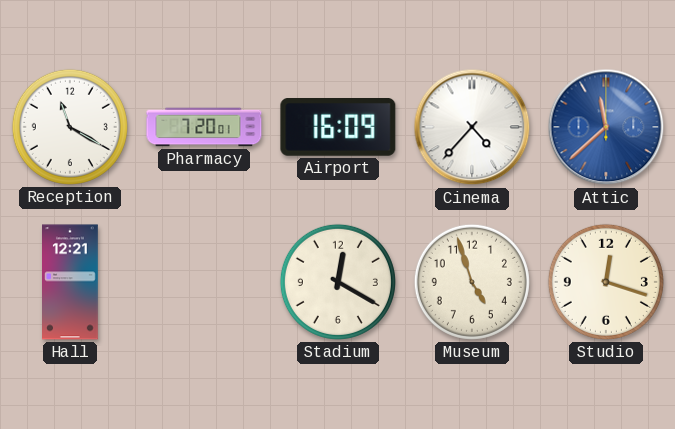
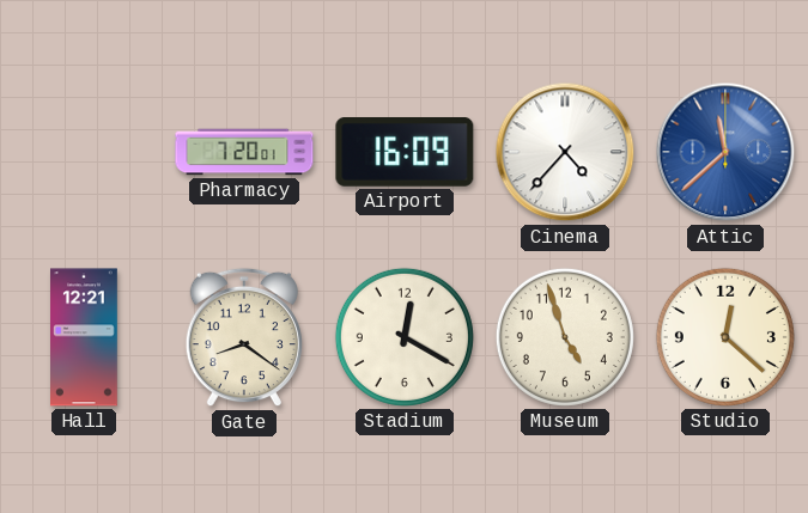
Reception: 11:20 -> none
Gate: none -> 8:21
Studio: 12:18 -> 12:22
